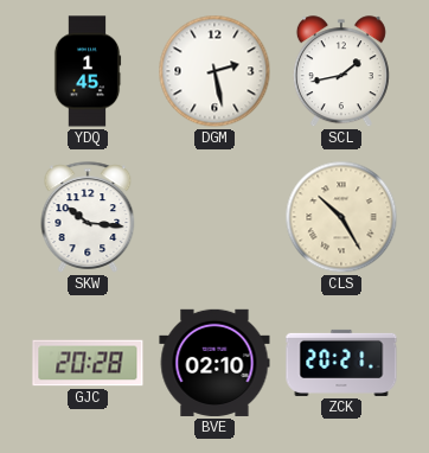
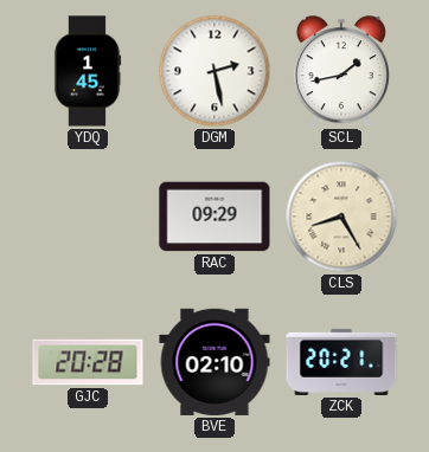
SKW: 10:16 -> none
RAC: none -> 09:29
CLS: 10:25 -> 8:25
